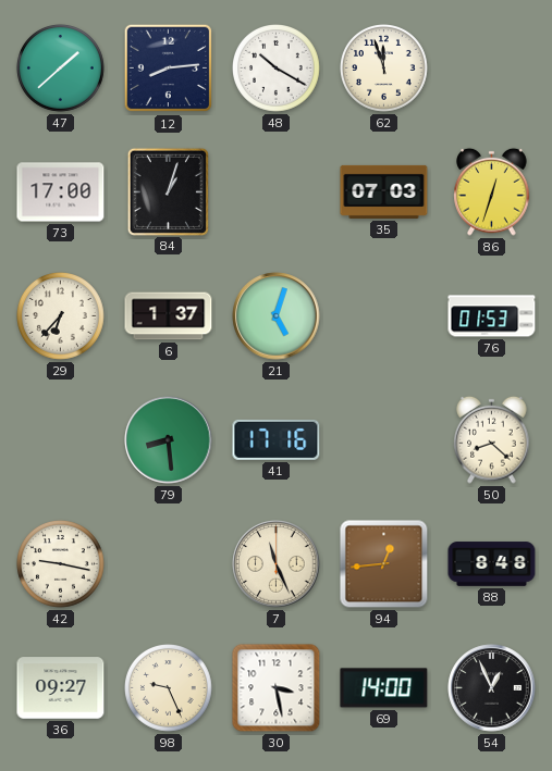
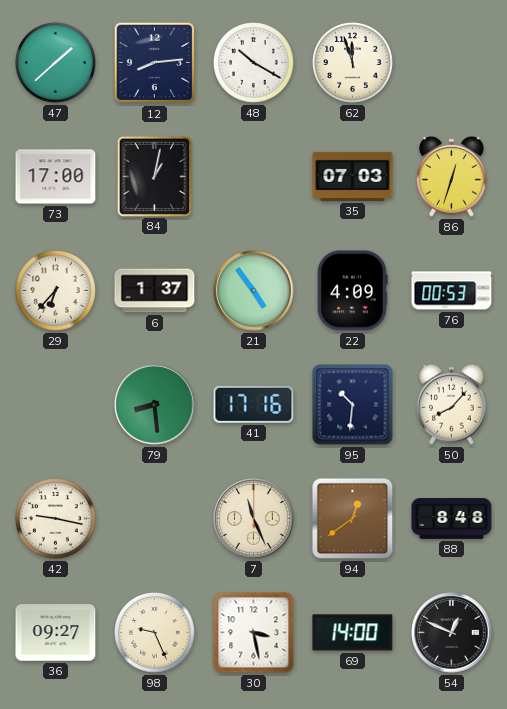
84: 1:03 -> 1:02
21: 5:03 -> 4:54
22: none -> 4:09
76: 01:53 -> 00:53
95: none -> 10:31
50: 8:22 -> 8:07
94: 12:44 -> 12:39
54: 12:56 -> 12:49
